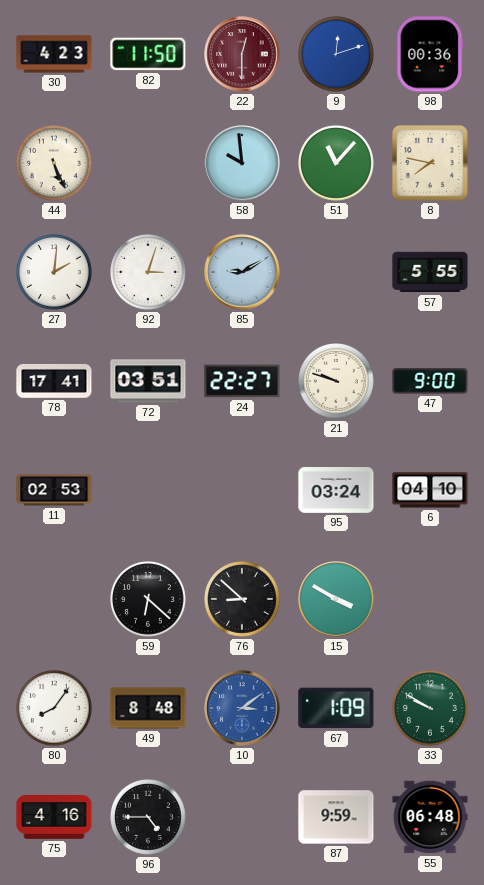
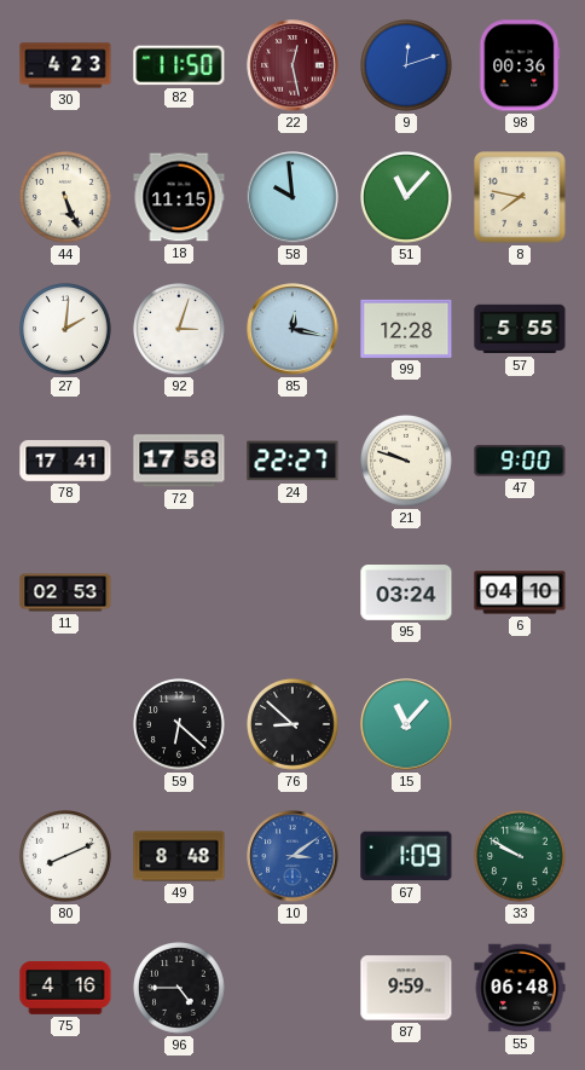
22: 12:30 -> 12:28
18: none -> 11:15
85: 9:10 -> 12:17
99: none -> 12:28
72: 03:51 -> 17:58
15: 3:50 -> 11:07
80: 8:06 -> 8:11
